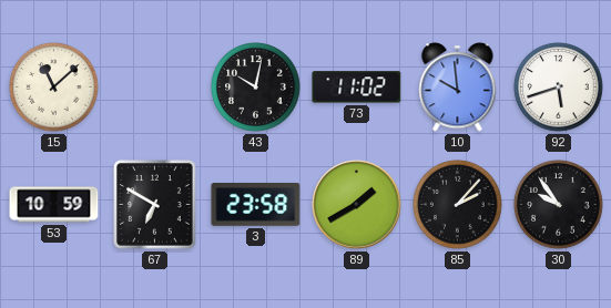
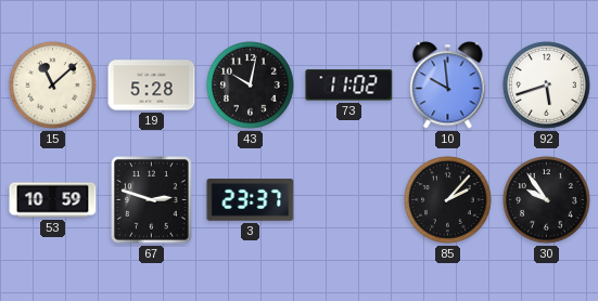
19: none -> 5:28
67: 6:50 -> 2:48
3: 23:58 -> 23:37
89: 1:40 -> none
